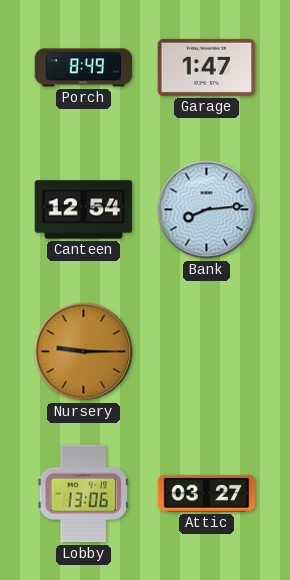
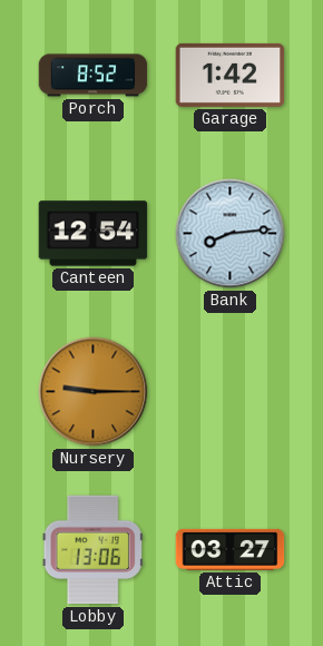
Porch: 8:49 -> 8:52
Garage: 1:47 -> 1:42
